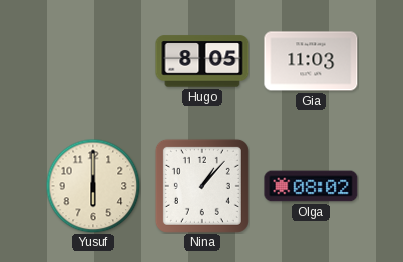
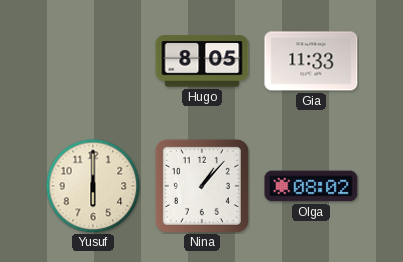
Gia: 11:03 -> 11:33
